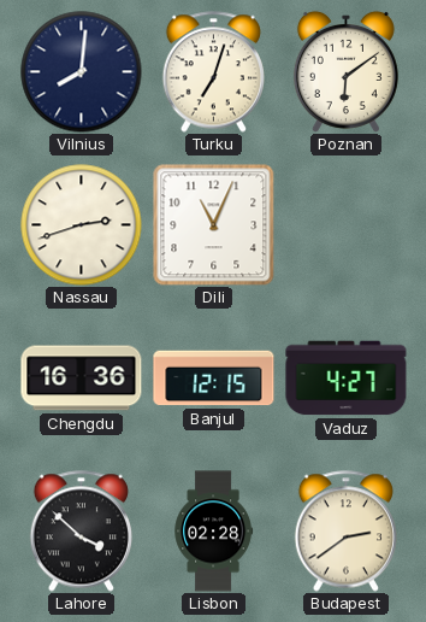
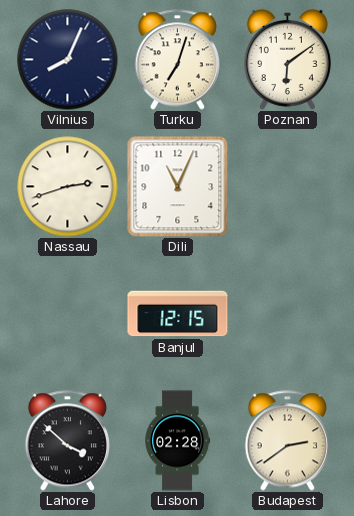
Vilnius: 8:01 -> 8:04
Chengdu: 16:36 -> none
Vaduz: 4:27 -> none
